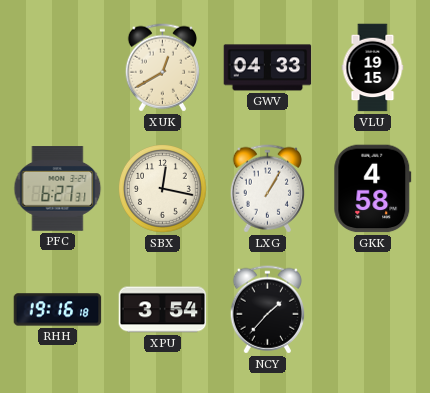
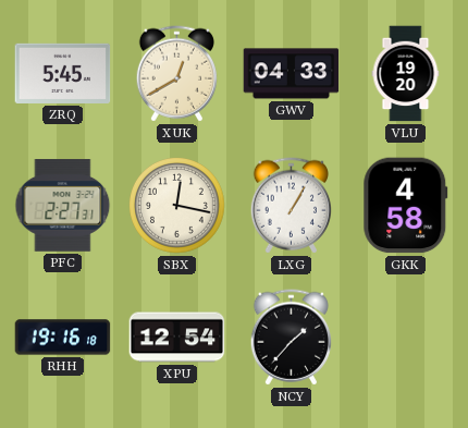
ZRQ: none -> 5:45
VLU: 19:15 -> 19:20
PFC: 6:27 -> 2:27
XPU: 3:54 -> 12:54
